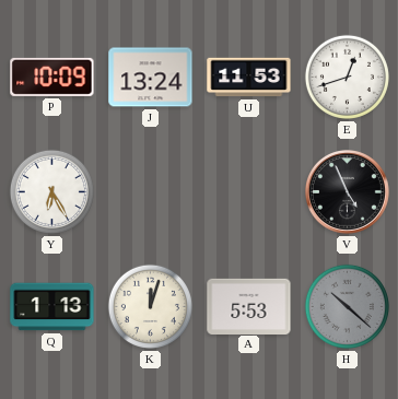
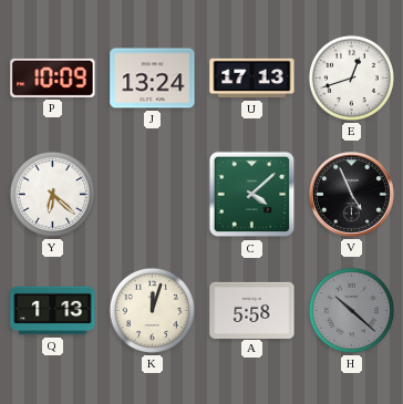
U: 11:53 -> 17:13
Y: 6:25 -> 6:22
C: none -> 4:08
A: 5:53 -> 5:58
